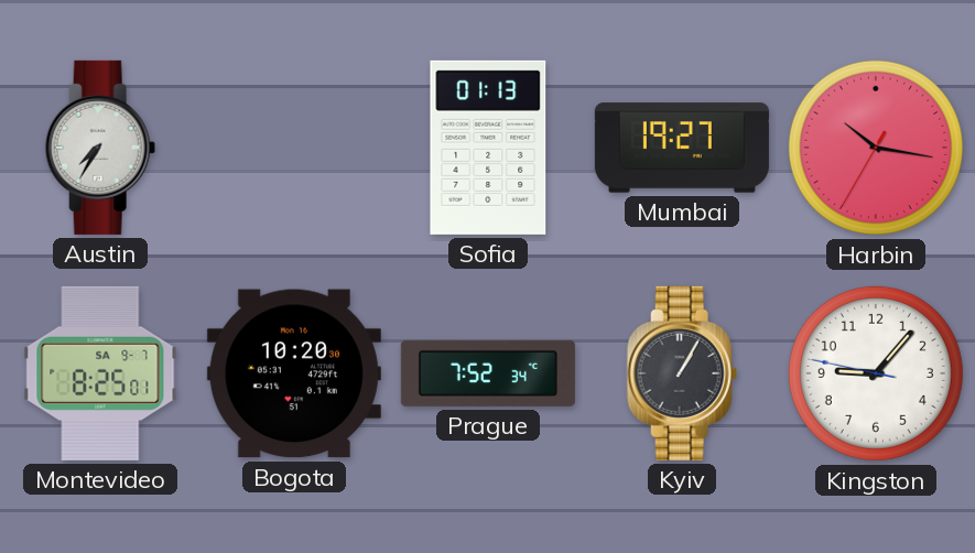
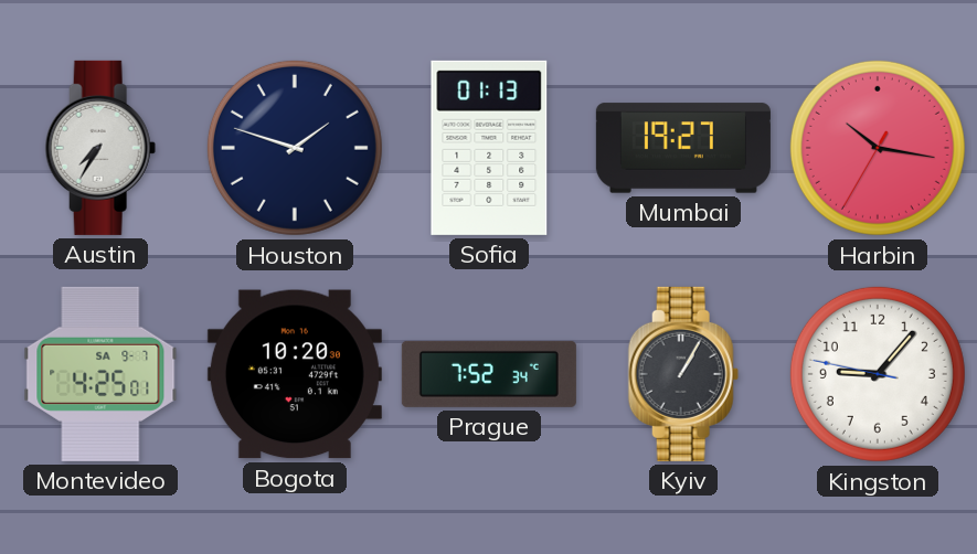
Houston: none -> 1:48
Montevideo: 8:25 -> 4:25
